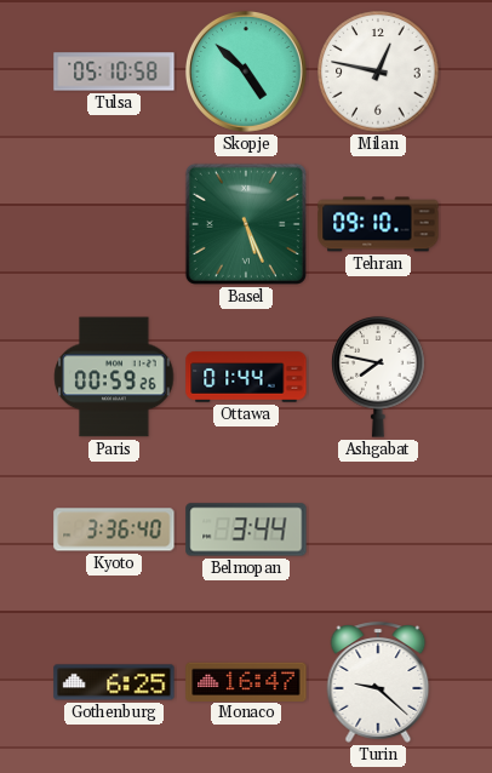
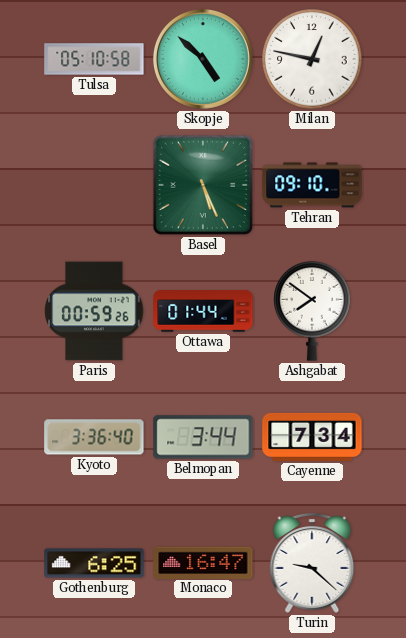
Ashgabat: 7:47 -> 7:51
Cayenne: none -> 7:34
